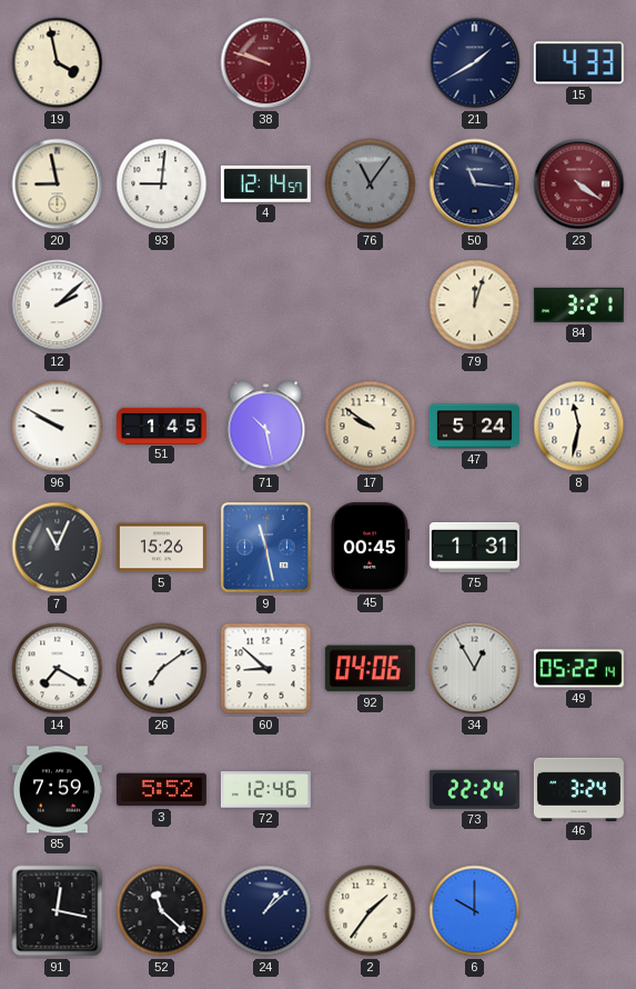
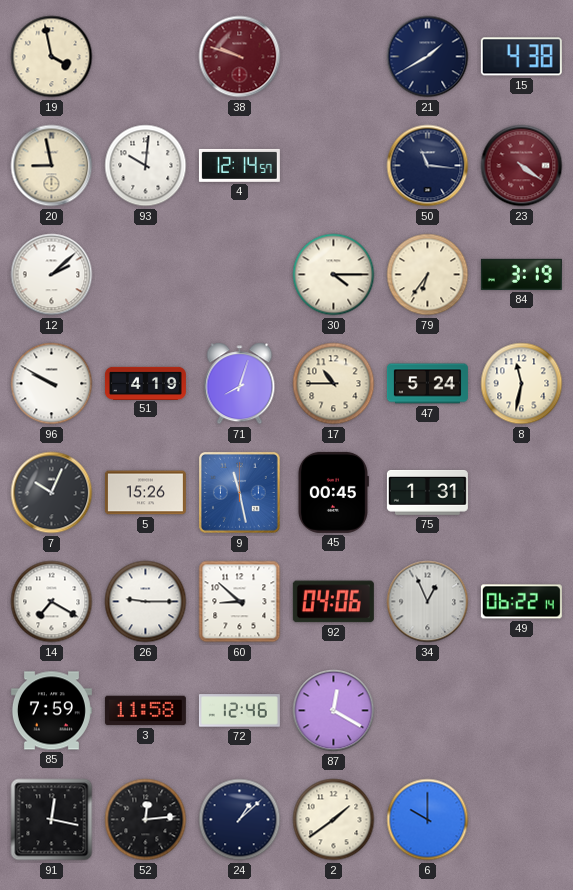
15: 4:33 -> 4:38
93: 9:01 -> 10:01
76: 11:06 -> none
30: none -> 4:15
79: 12:03 -> 6:36
84: 3:21 -> 3:19
51: 1:45 -> 4:19
71: 10:28 -> 8:03
17: 9:51 -> 10:45
7: 11:04 -> 10:04
26: 7:09 -> 9:15
34: 12:55 -> 12:56
49: 05:22 -> 06:22
3: 5:52 -> 11:58
87: none -> 12:20
73: 22:24 -> none
46: 3:24 -> none
52: 11:22 -> 12:14
2: 1:36 -> 1:39
